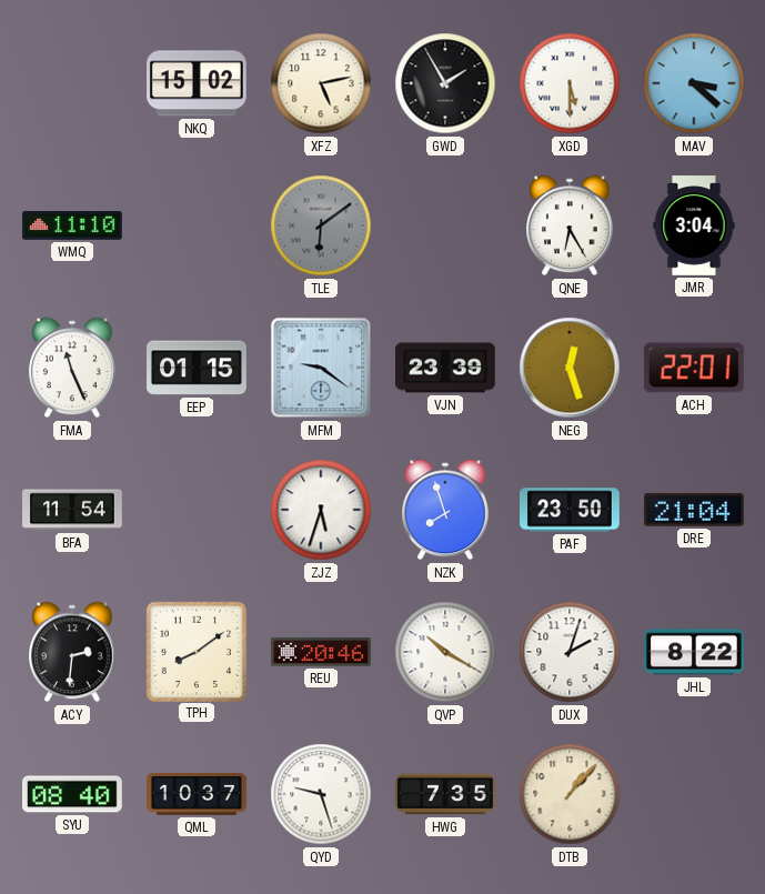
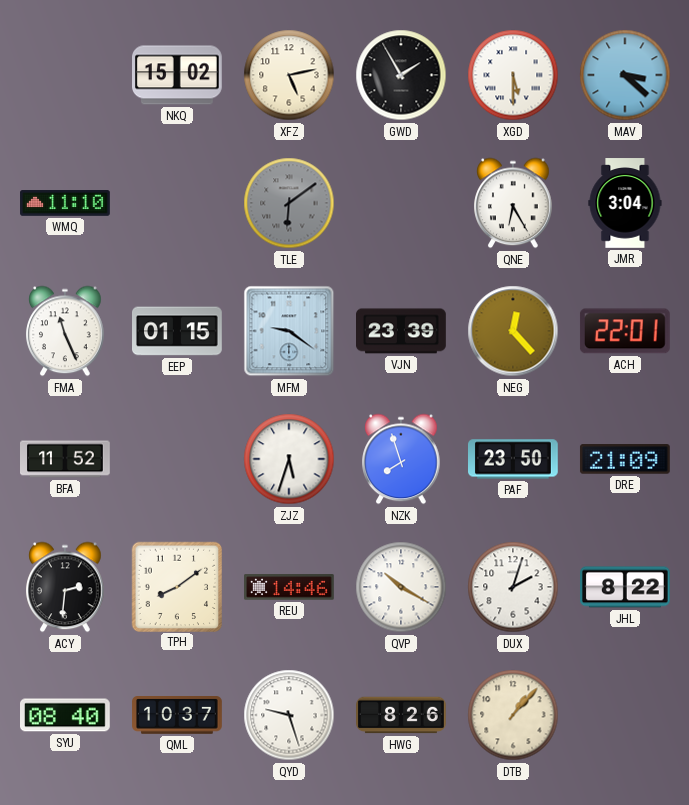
NEG: 12:27 -> 12:23
BFA: 11:54 -> 11:52
DRE: 21:04 -> 21:09
REU: 20:46 -> 14:46
HWG: 7:35 -> 8:26
